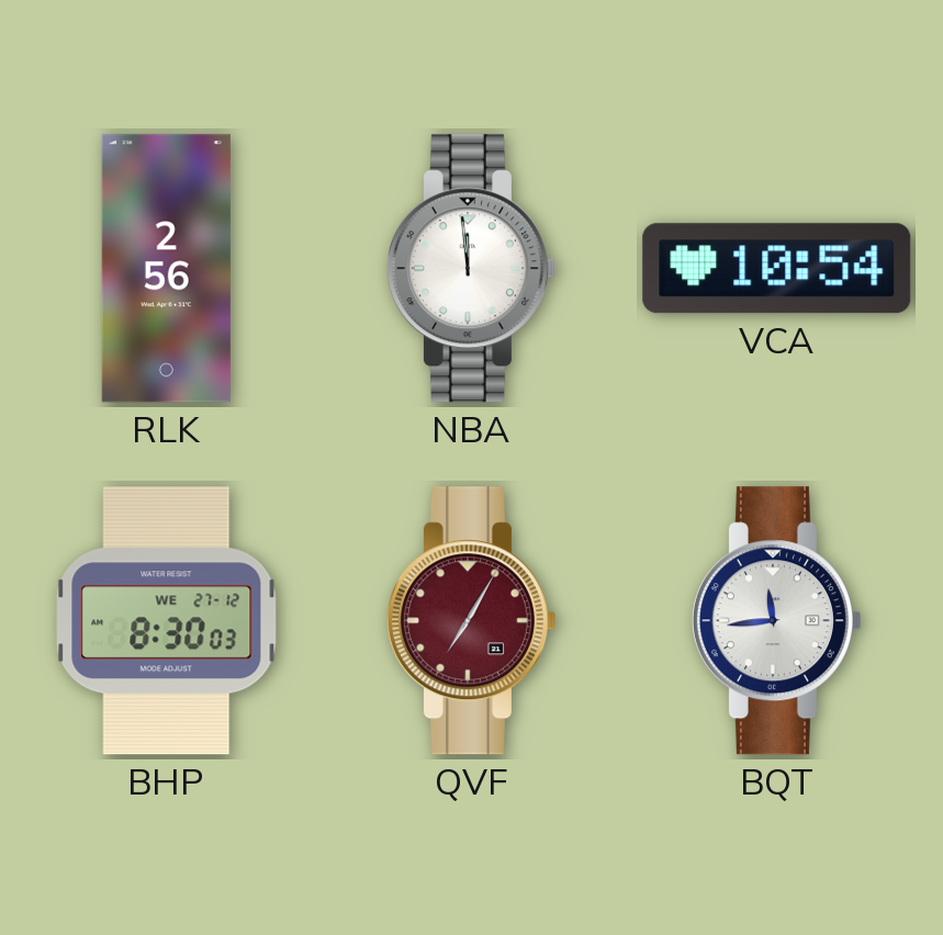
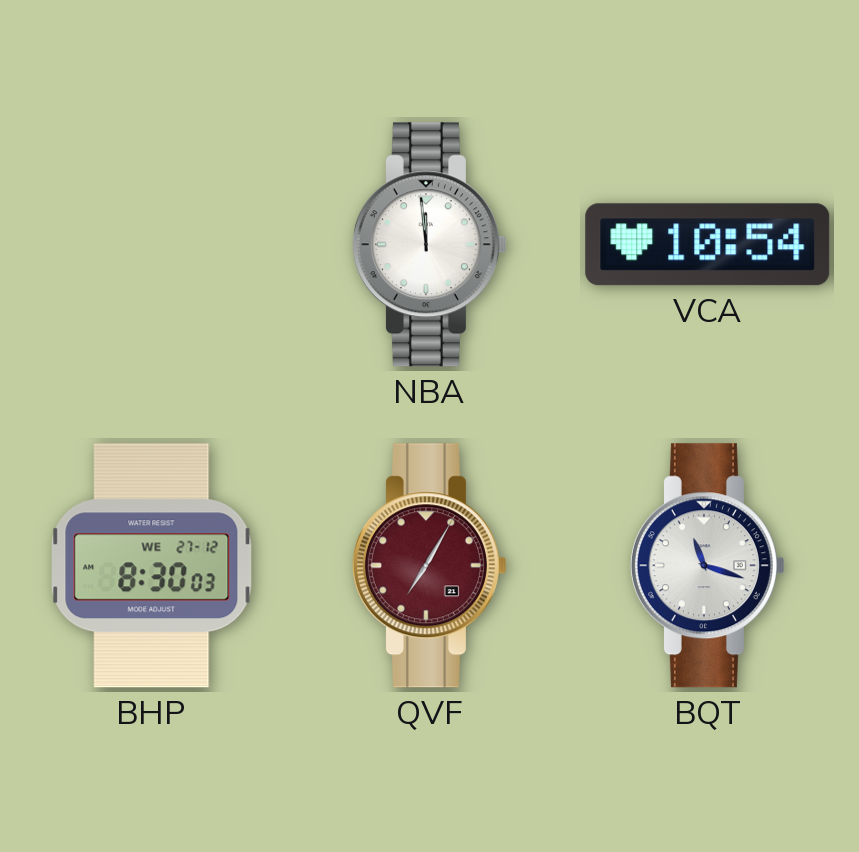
RLK: 2:56 -> none
BQT: 11:44 -> 11:18
